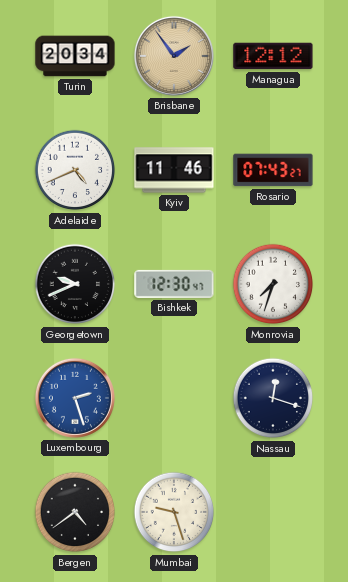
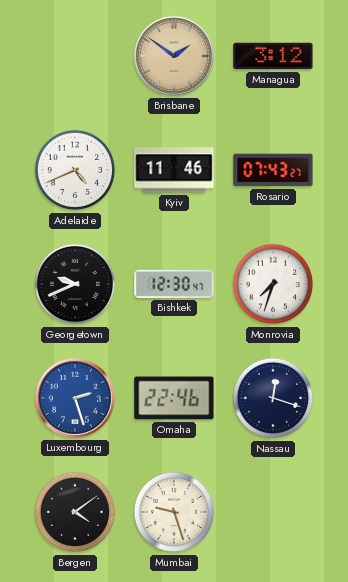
Turin: 20:34 -> none
Brisbane: 1:54 -> 1:51
Managua: 12:12 -> 3:12
Omaha: none -> 22:46
Bergen: 4:39 -> 4:09
